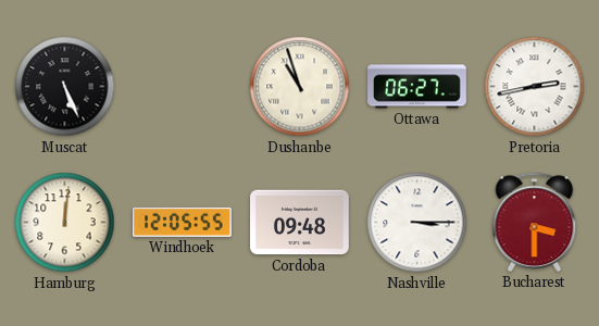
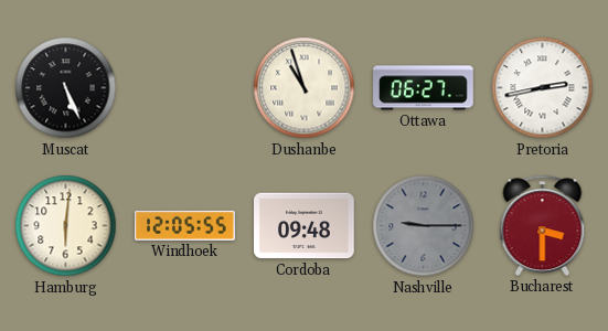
Hamburg: 12:01 -> 6:01
Nashville: 3:15 -> 9:15
Nashville dial: white -> grey
